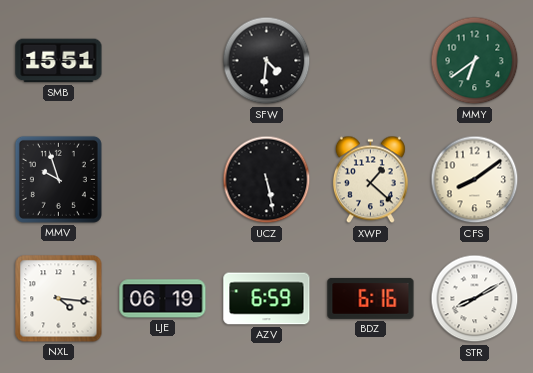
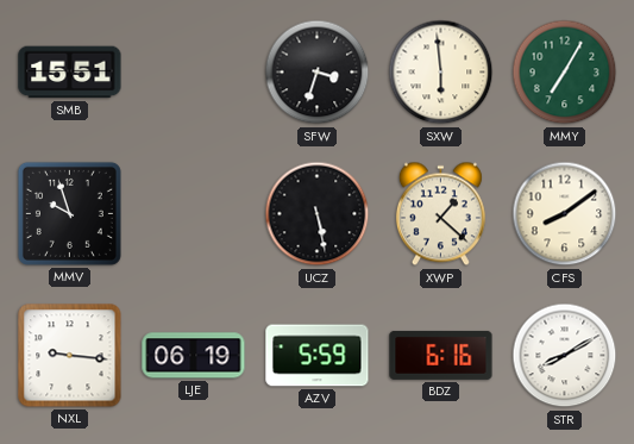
SFW: 4:31 -> 3:33
SXW: none -> 5:59
MMY: 6:39 -> 7:05
NXL: 4:16 -> 9:16
AZV: 6:59 -> 5:59
